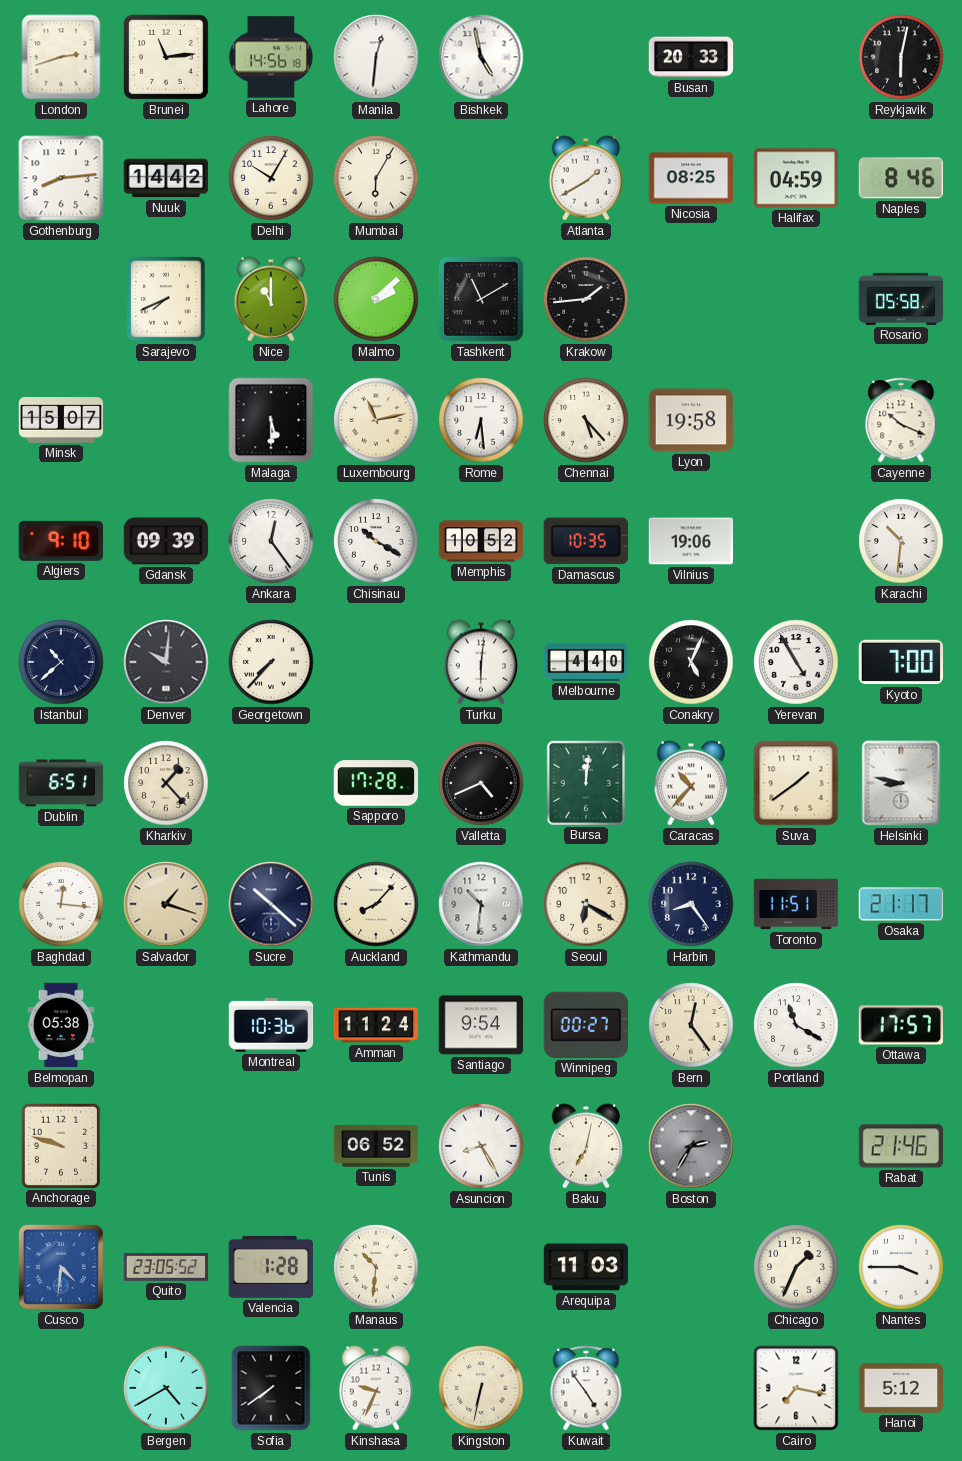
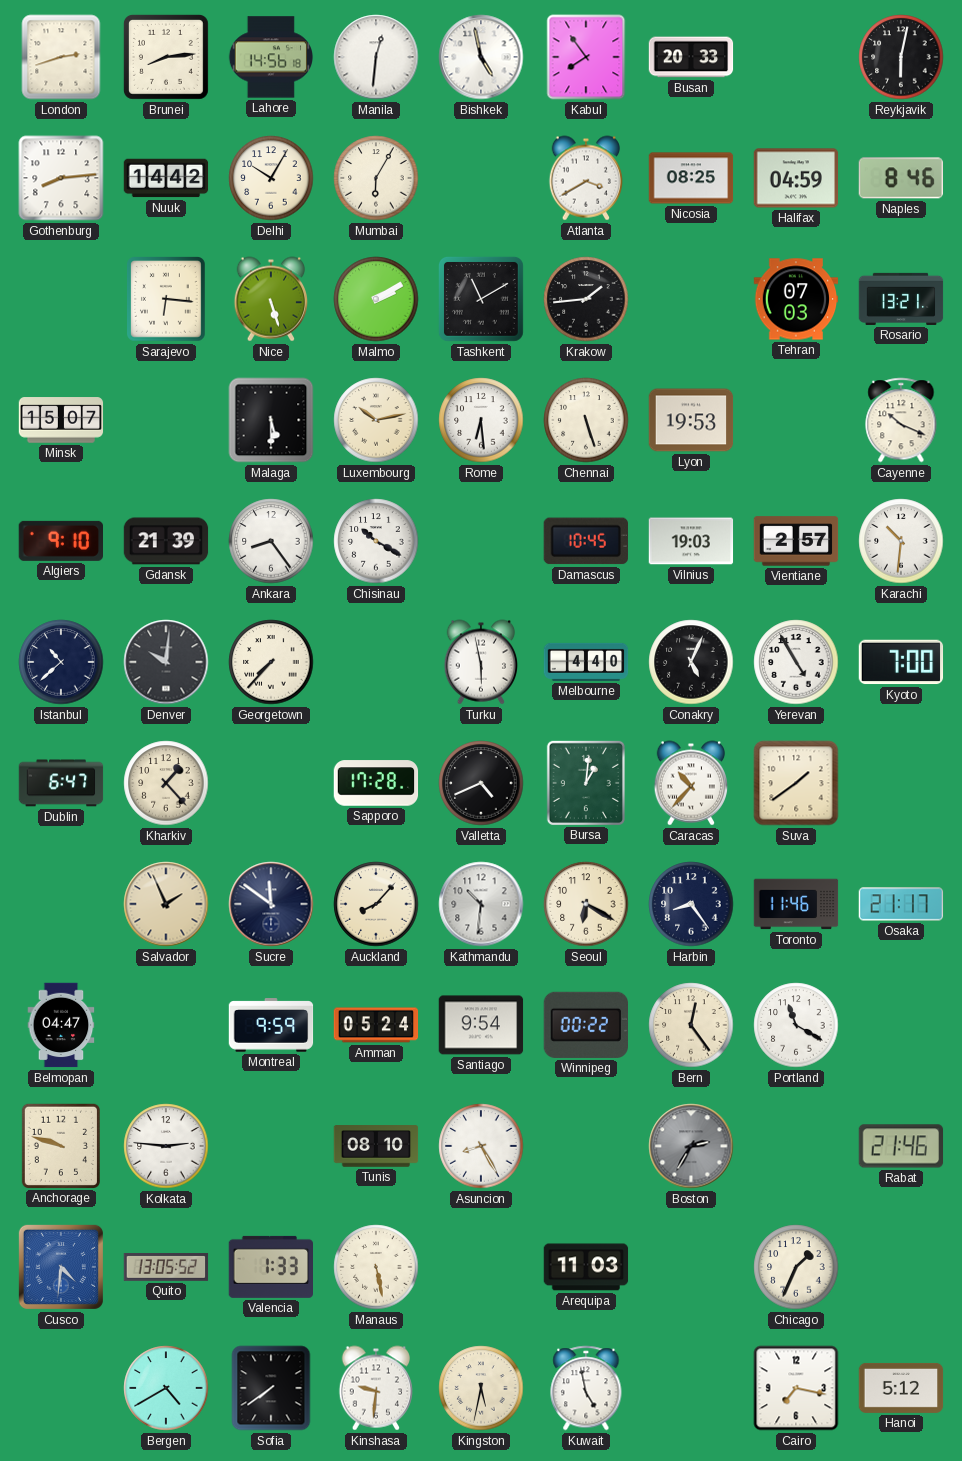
Brunei: 11:14 -> 8:14
Kabul: none -> 7:54
Atlanta: 1:40 -> 3:40
Sarajevo: 7:41 -> 6:16
Nice: 11:00 -> 5:27
Malmo: 2:08 -> 2:10
Tehran: none -> 07:03
Rosario: 05:58 -> 13:21
Luxembourg: 11:13 -> 10:13
Chennai: 5:23 -> 5:27
Lyon: 19:58 -> 19:53
Gdansk: 09:39 -> 21:39
Ankara: 12:24 -> 8:24
Memphis: 10:52 -> none
Damascus: 10:35 -> 10:45
Vilnius: 19:06 -> 19:03
Vientiane: none -> 2:57
Turku: 6:01 -> 5:58
Dublin: 6:51 -> 6:47
Bursa: 12:01 -> 1:01
Helsinki: 8:47 -> none
Baghdad: 12:16 -> none
Salvador: 1:18 -> 1:56
Sucre: 10:22 -> 11:51
Toronto: 11:51 -> 11:46
Belmopan: 05:38 -> 04:47
Montreal: 10:36 -> 9:59
Amman: 11:24 -> 05:24
Winnipeg: 00:27 -> 00:22
Ottawa: 17:57 -> none
Kolkata: none -> 2:46
Tunis: 06:52 -> 08:10
Baku: 7:02 -> none
Quito: 23:05 -> 13:05
Valencia: 1:28 -> 1:33
Manaus: 10:31 -> 5:28
Nantes: 3:45 -> none
Kinshasa: 9:34 -> 9:31
Kingston: 6:32 -> 5:32
Kuwait: 4:54 -> 4:58
